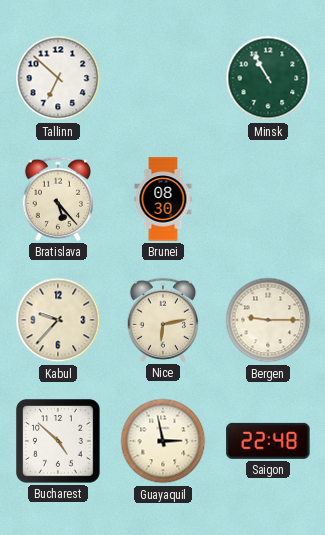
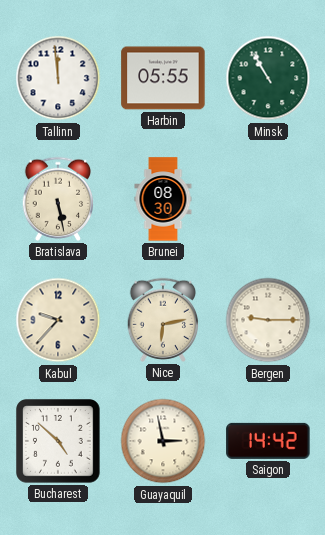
Tallinn: 6:52 -> 11:59
Harbin: none -> 05:55
Bratislava: 5:23 -> 5:28
Saigon: 22:48 -> 14:42
